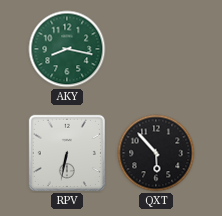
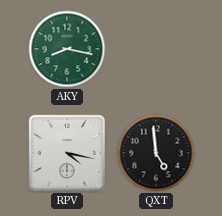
RPV: 6:32 -> 4:17
QXT: 5:53 -> 4:59
